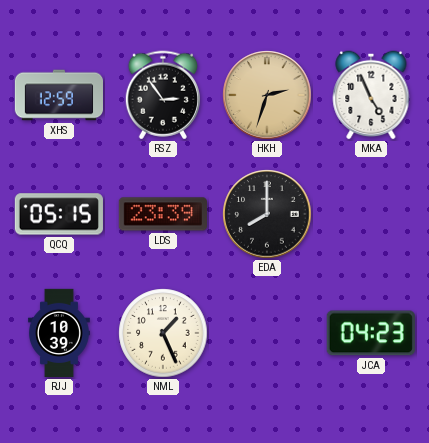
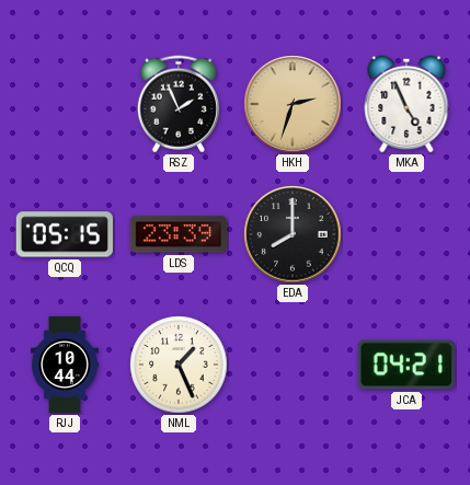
XHS: 12:59 -> none
RSZ: 2:54 -> 1:56
RJJ: 10:39 -> 10:44
JCA: 04:23 -> 04:21
